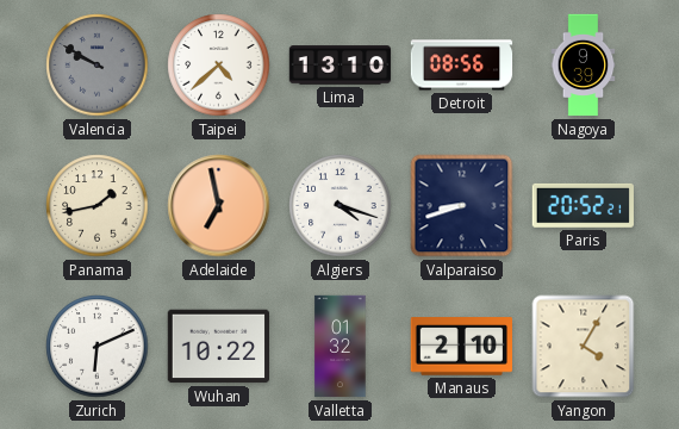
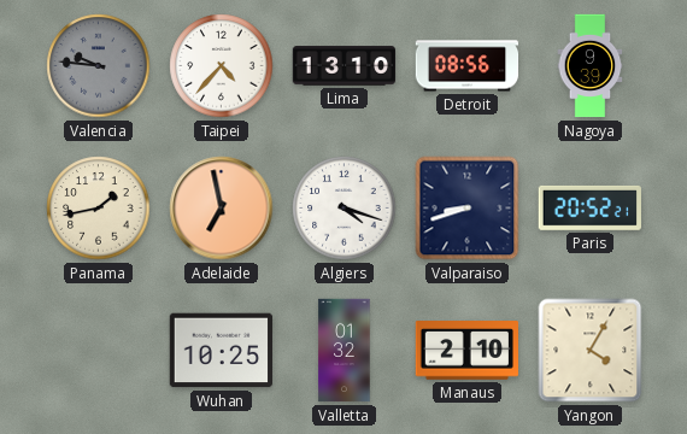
Valencia: 9:50 -> 9:46
Taipei: 4:38 -> 4:37
Zurich: 6:11 -> none
Wuhan: 10:22 -> 10:25
